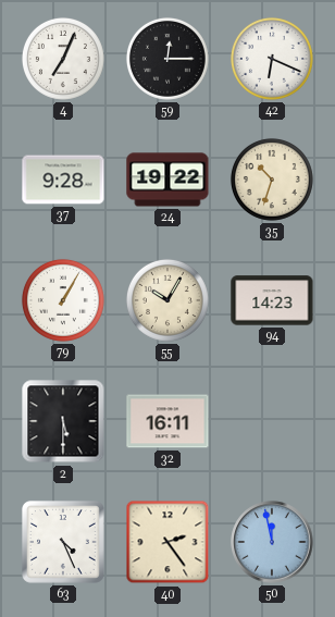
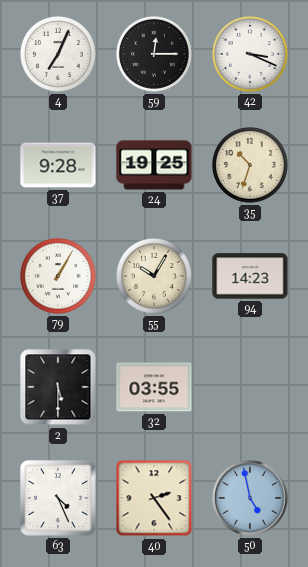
42: 6:19 -> 3:19
24: 19:22 -> 19:25
32: 16:11 -> 03:55
50: 11:58 -> 4:58
